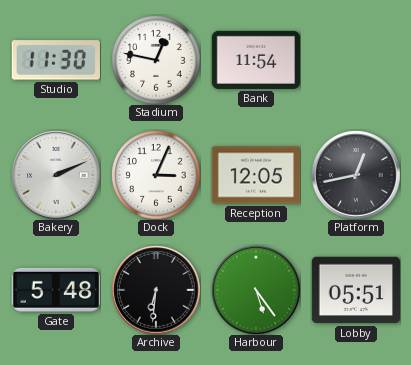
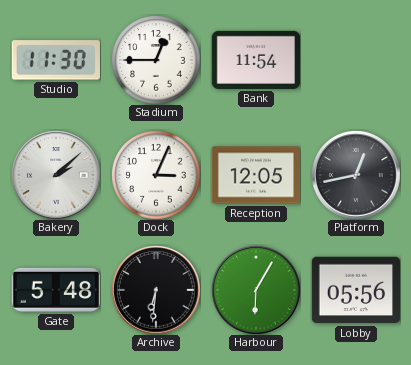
Stadium: 12:47 -> 12:45
Bakery: 2:11 -> 2:08
Harbour: 5:24 -> 6:05
Lobby: 05:51 -> 05:56
